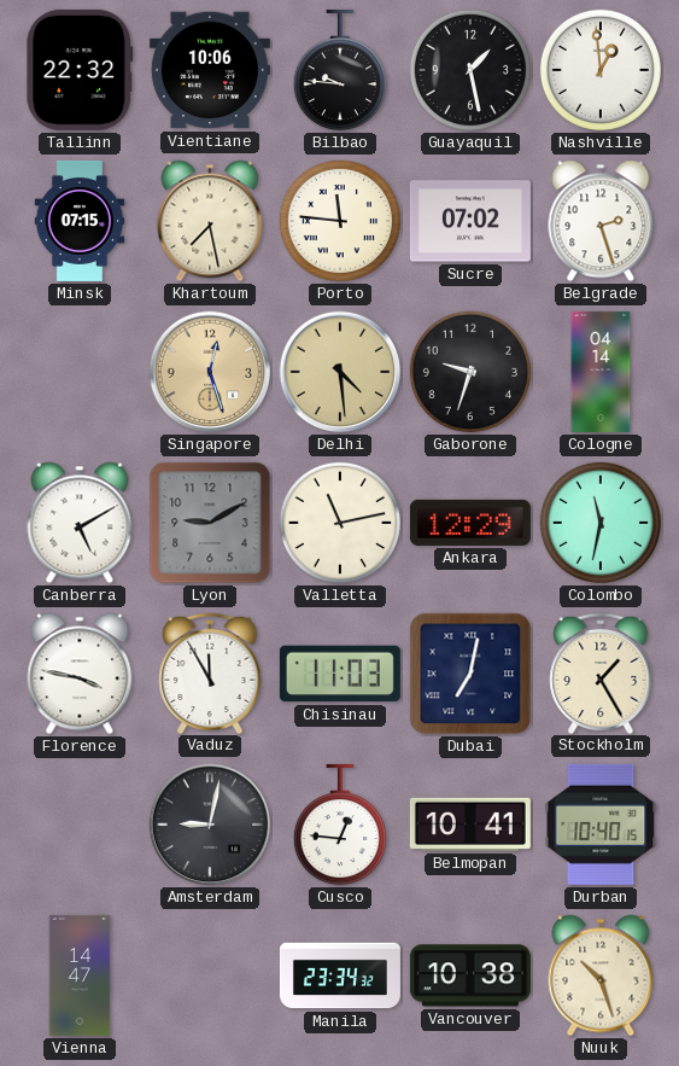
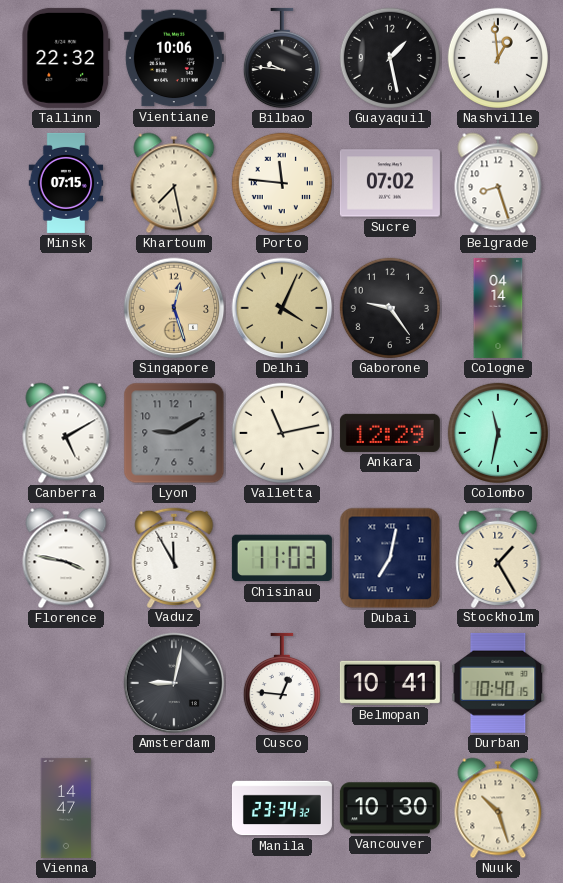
Belgrade: 2:27 -> 8:27
Delhi: 4:29 -> 4:04
Gaborone: 9:33 -> 9:24
Vancouver: 10:38 -> 10:30
